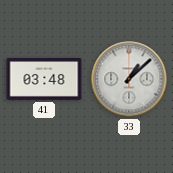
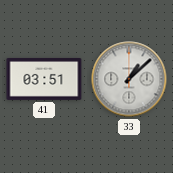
41: 03:48 -> 03:51
